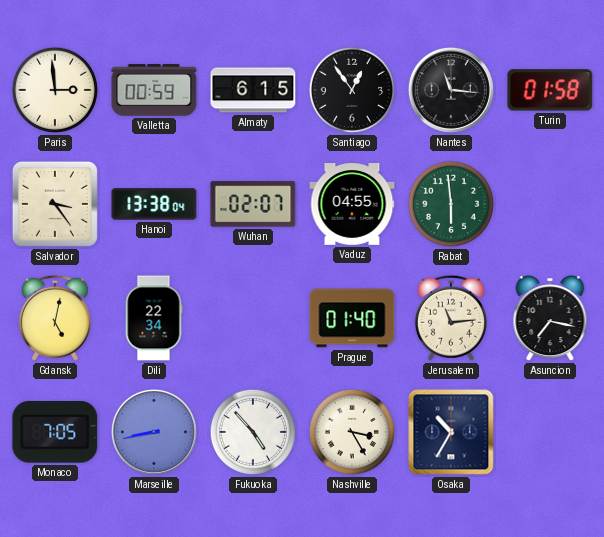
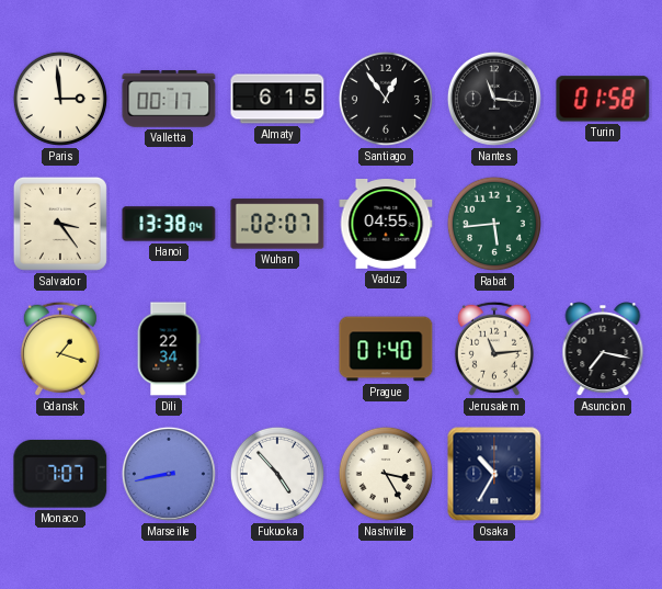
Valletta: 00:59 -> 00:17
Rabat: 5:59 -> 5:44
Gdansk: 5:02 -> 1:18
Monaco: 7:05 -> 7:07
